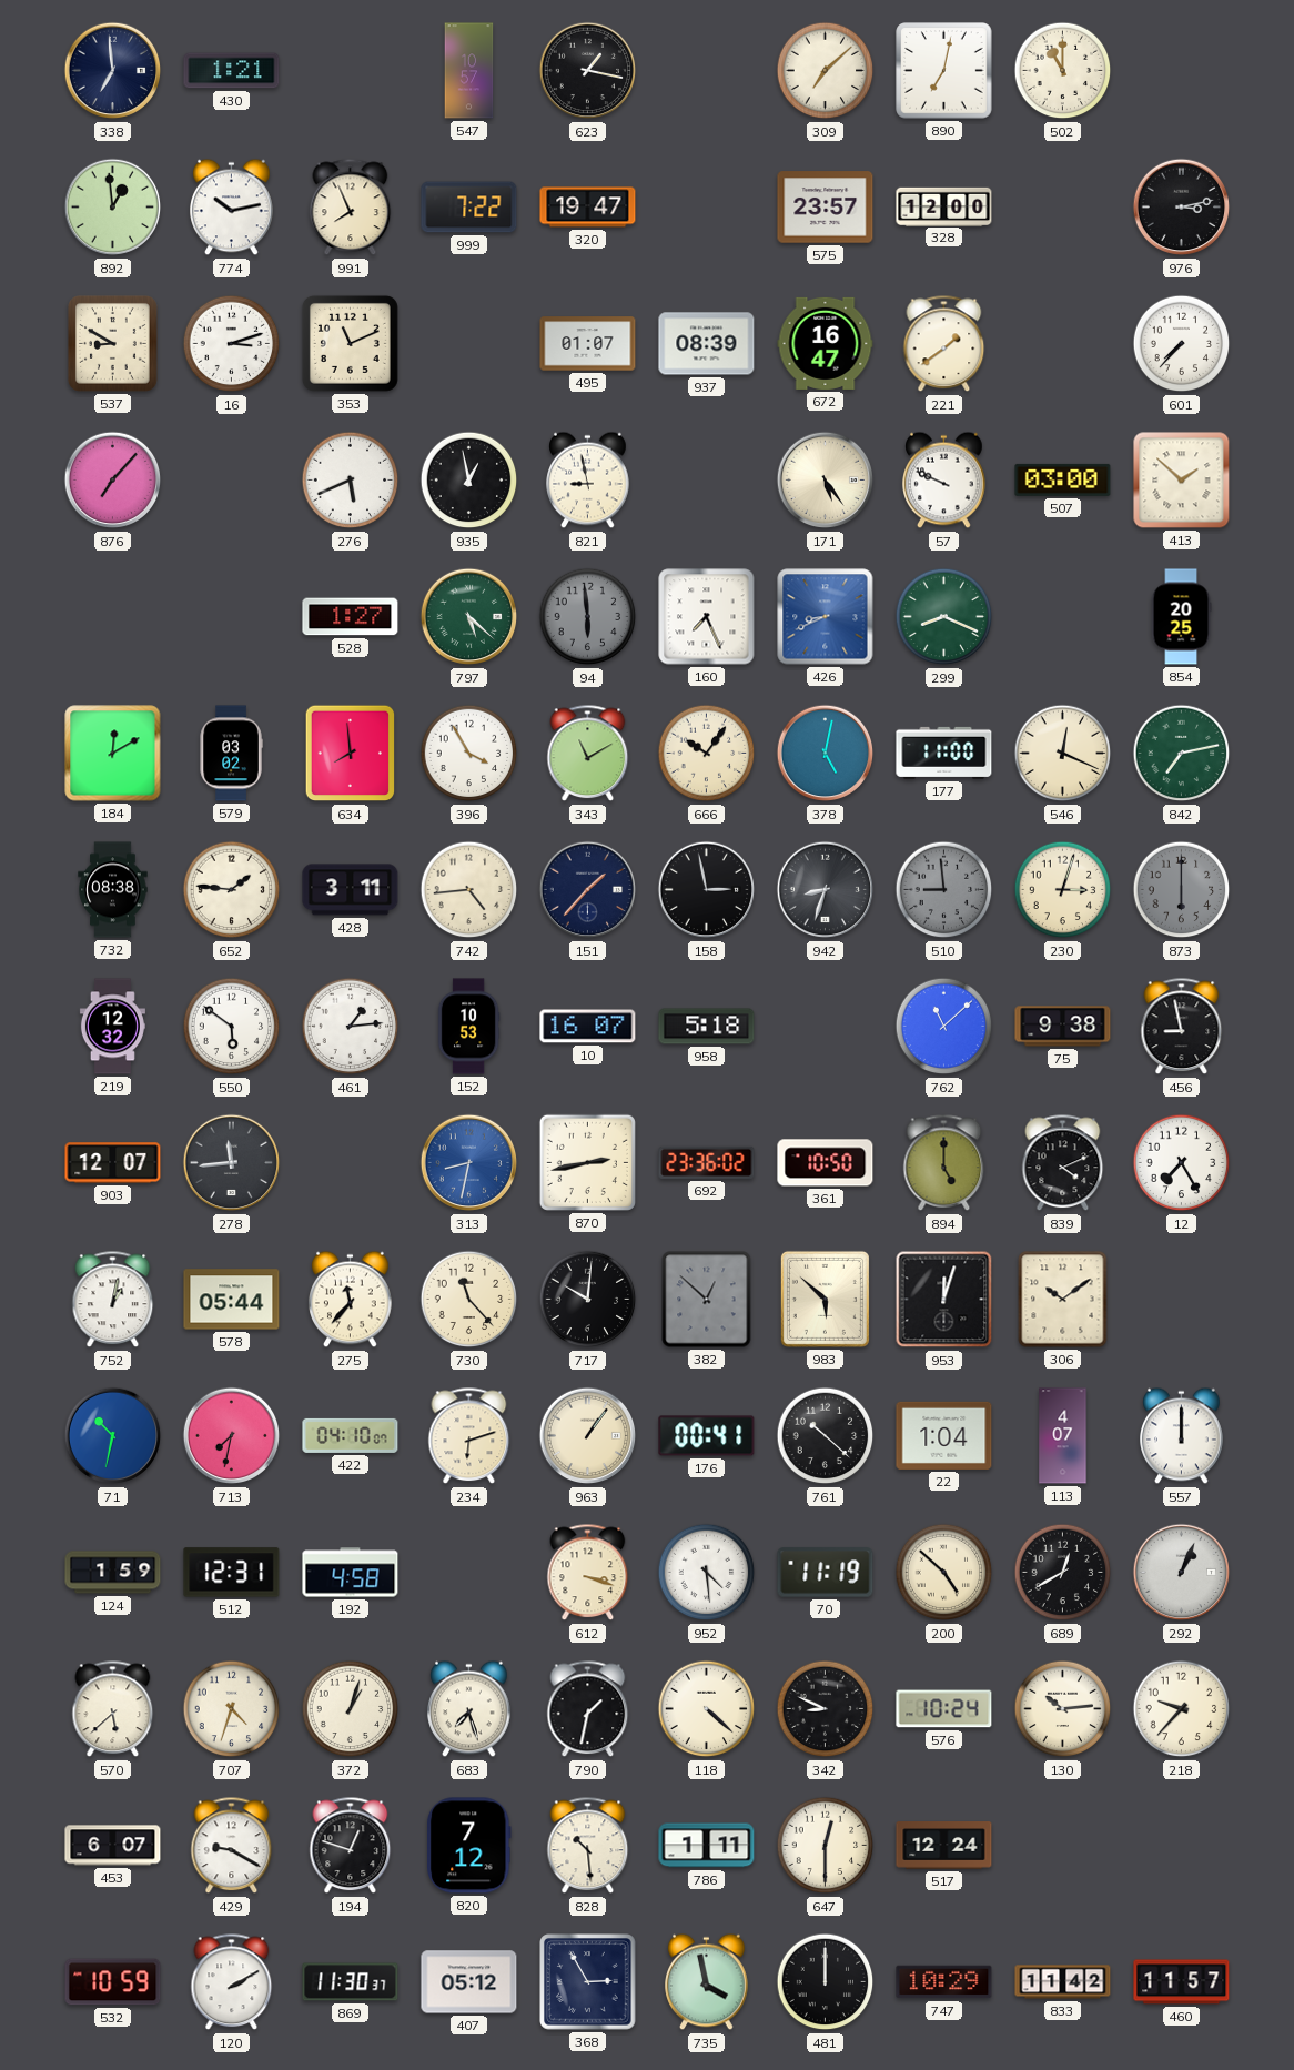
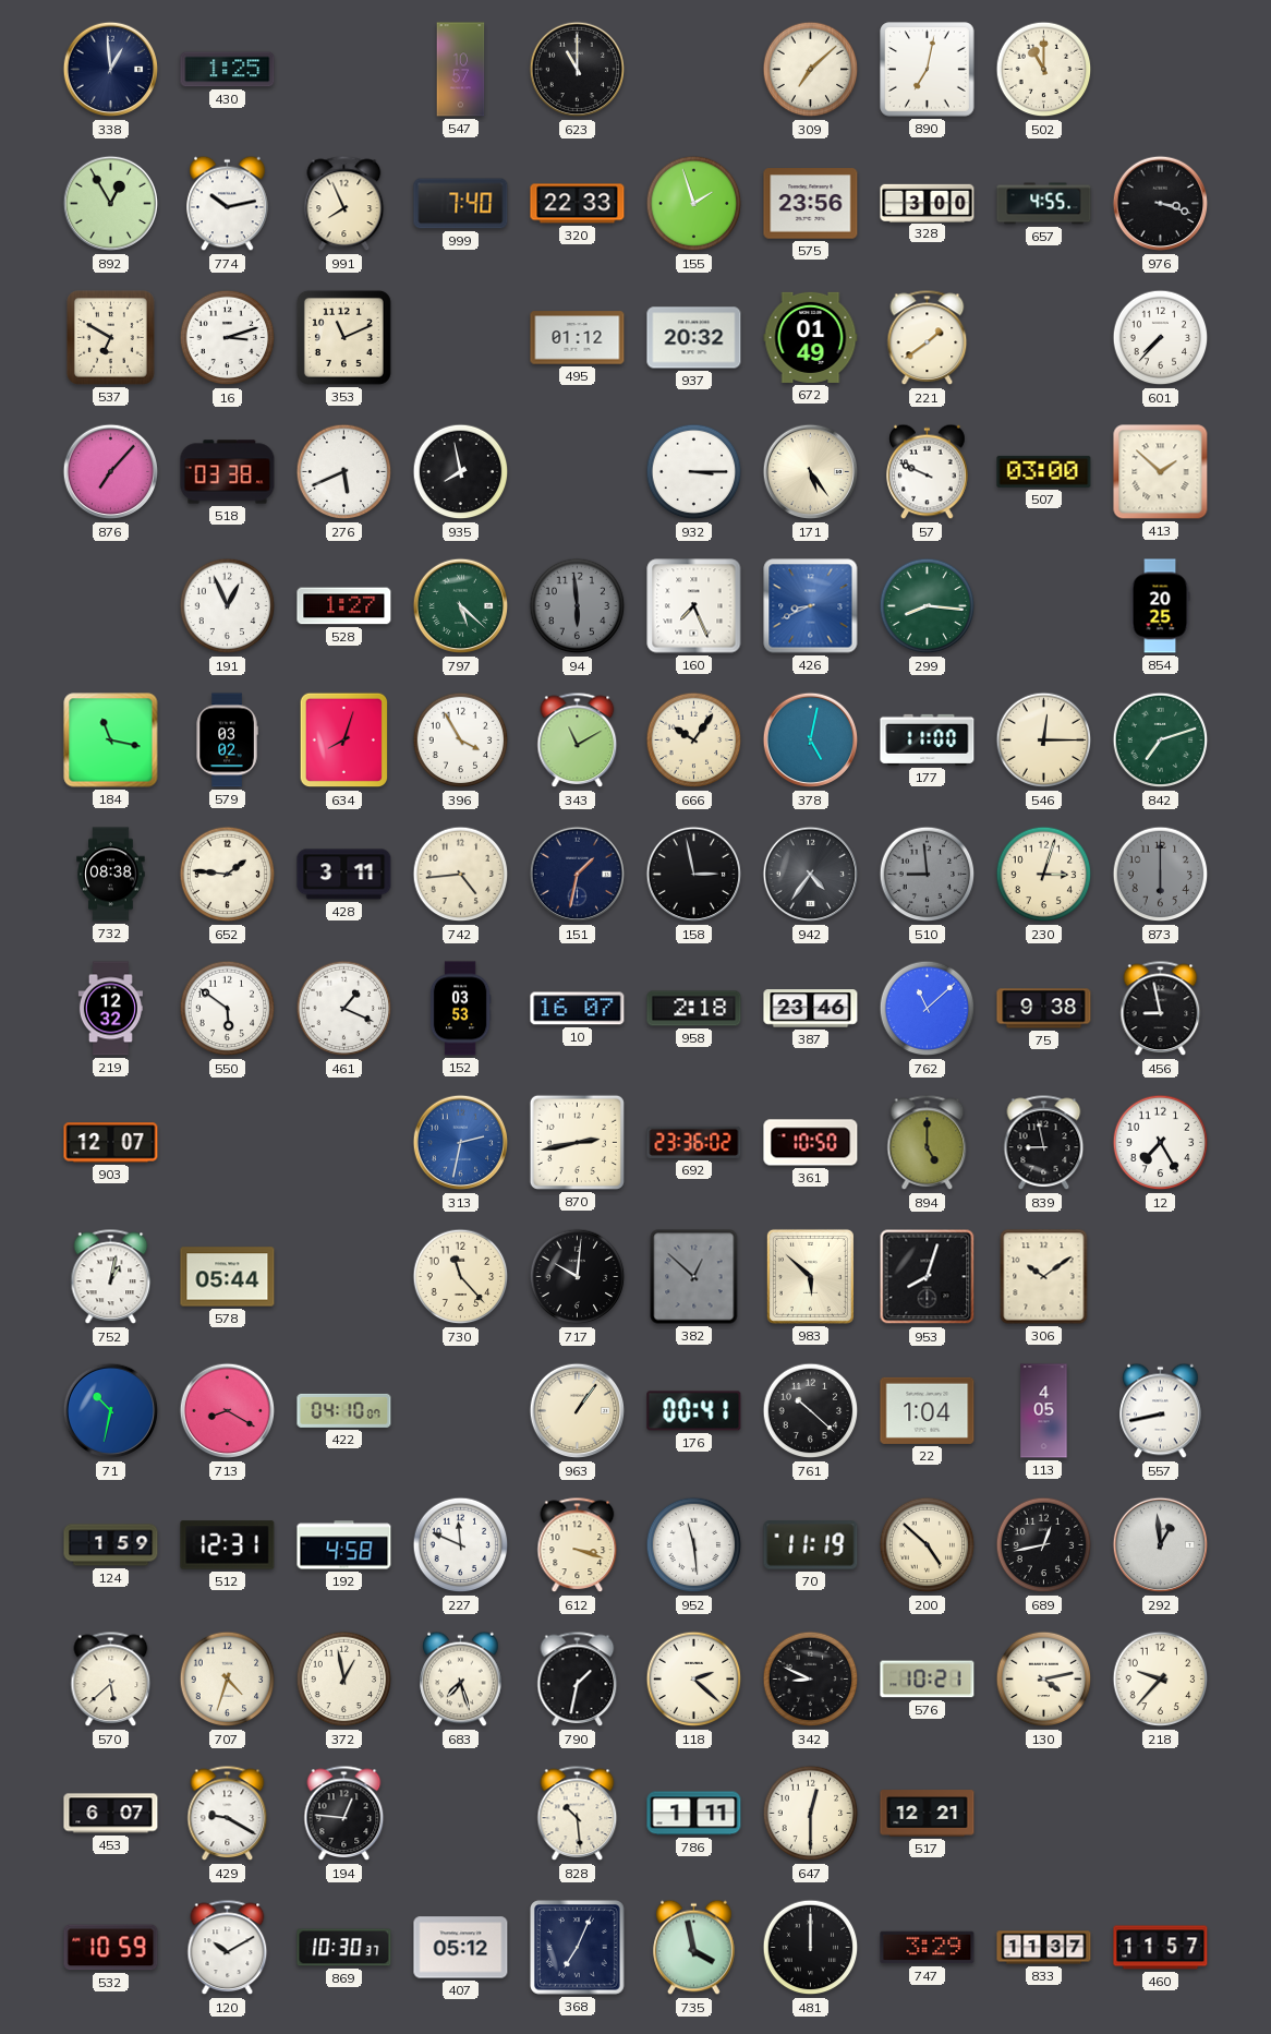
338: 6:59 -> 12:59
430: 1:21 -> 1:25
623: 1:17 -> 11:00
892: 12:59 -> 12:55
999: 7:22 -> 7:40
320: 19:47 -> 22:33
155: none -> 1:57
575: 23:57 -> 23:56
328: 12:00 -> 3:00
657: none -> 4:55
976: 3:13 -> 3:18
537: 8:50 -> 6:50
495: 01:07 -> 01:12
937: 08:39 -> 20:32
672: 16:47 -> 01:49
518: none -> 03:38
935: 12:58 -> 7:58
821: 8:58 -> none
932: none -> 3:15
191: none -> 12:56
299: 8:19 -> 8:16
184: 12:10 -> 11:17
634: 7:59 -> 8:03
546: 12:19 -> 12:15
842: 7:13 -> 7:12
151: 1:37 -> 1:32
942: 8:33 -> 4:36
461: 1:14 -> 1:19
152: 10:53 -> 03:53
958: 5:18 -> 2:18
387: none -> 23:46
278: 11:44 -> none
313: 8:32 -> 2:32
839: 4:11 -> 8:58
275: 11:37 -> none
953: 12:03 -> 8:03
713: 7:32 -> 8:20
234: 6:12 -> none
113: 4:07 -> 4:05
557: 12:00 -> 8:43
227: none -> 11:49
952: 4:29 -> 11:29
689: 12:40 -> 12:43
292: 1:04 -> 12:59
372: 1:03 -> 12:58
118: 4:22 -> 2:22
576: 10:24 -> 10:21
130: 10:14 -> 4:13
194: 12:48 -> 12:46
820: 7:12 -> none
517: 12:24 -> 12:21
120: 2:10 -> 10:10
869: 11:30 -> 10:30
368: 2:55 -> 7:04
747: 10:29 -> 3:29
833: 11:42 -> 11:37
